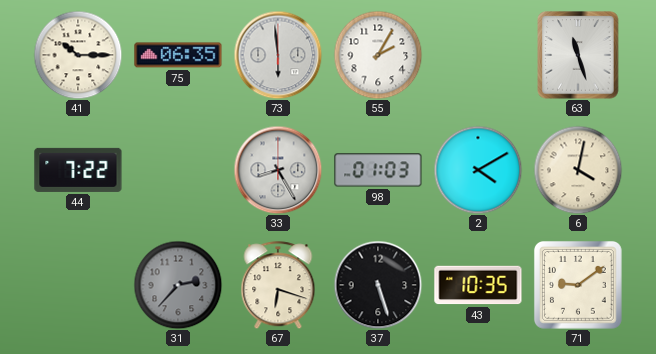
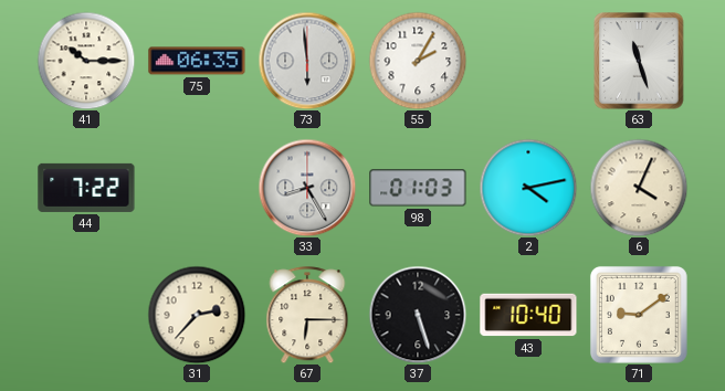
2: 4:10 -> 4:13
6: 4:02 -> 4:04
31 dial: grey -> cream
67: 6:18 -> 6:15
43: 10:35 -> 10:40
